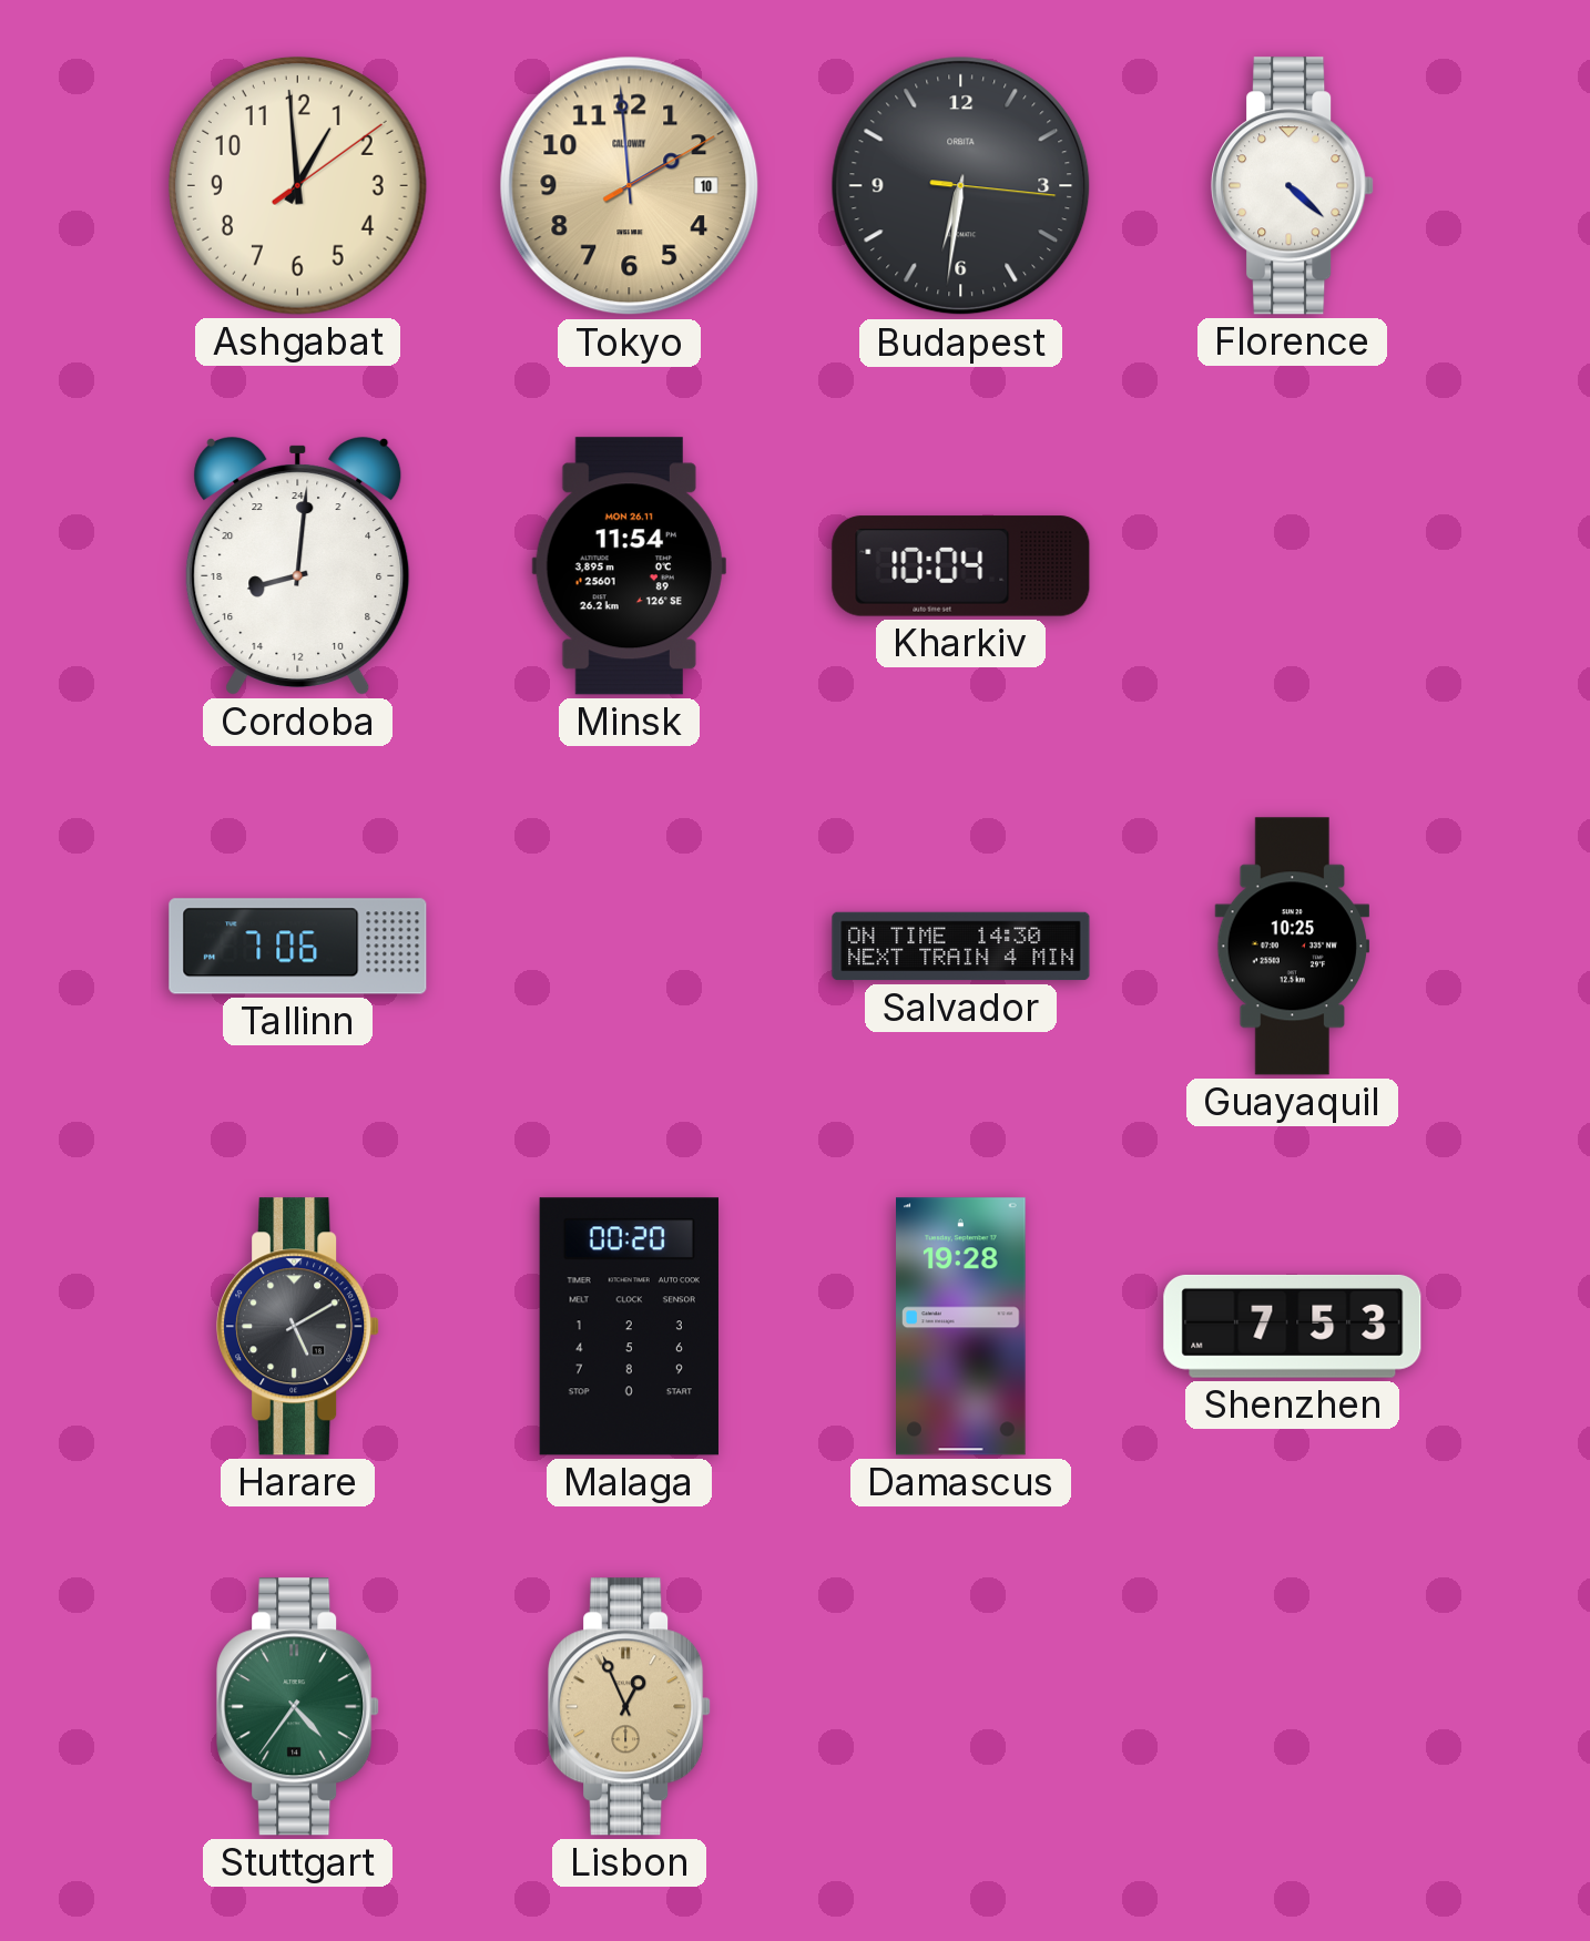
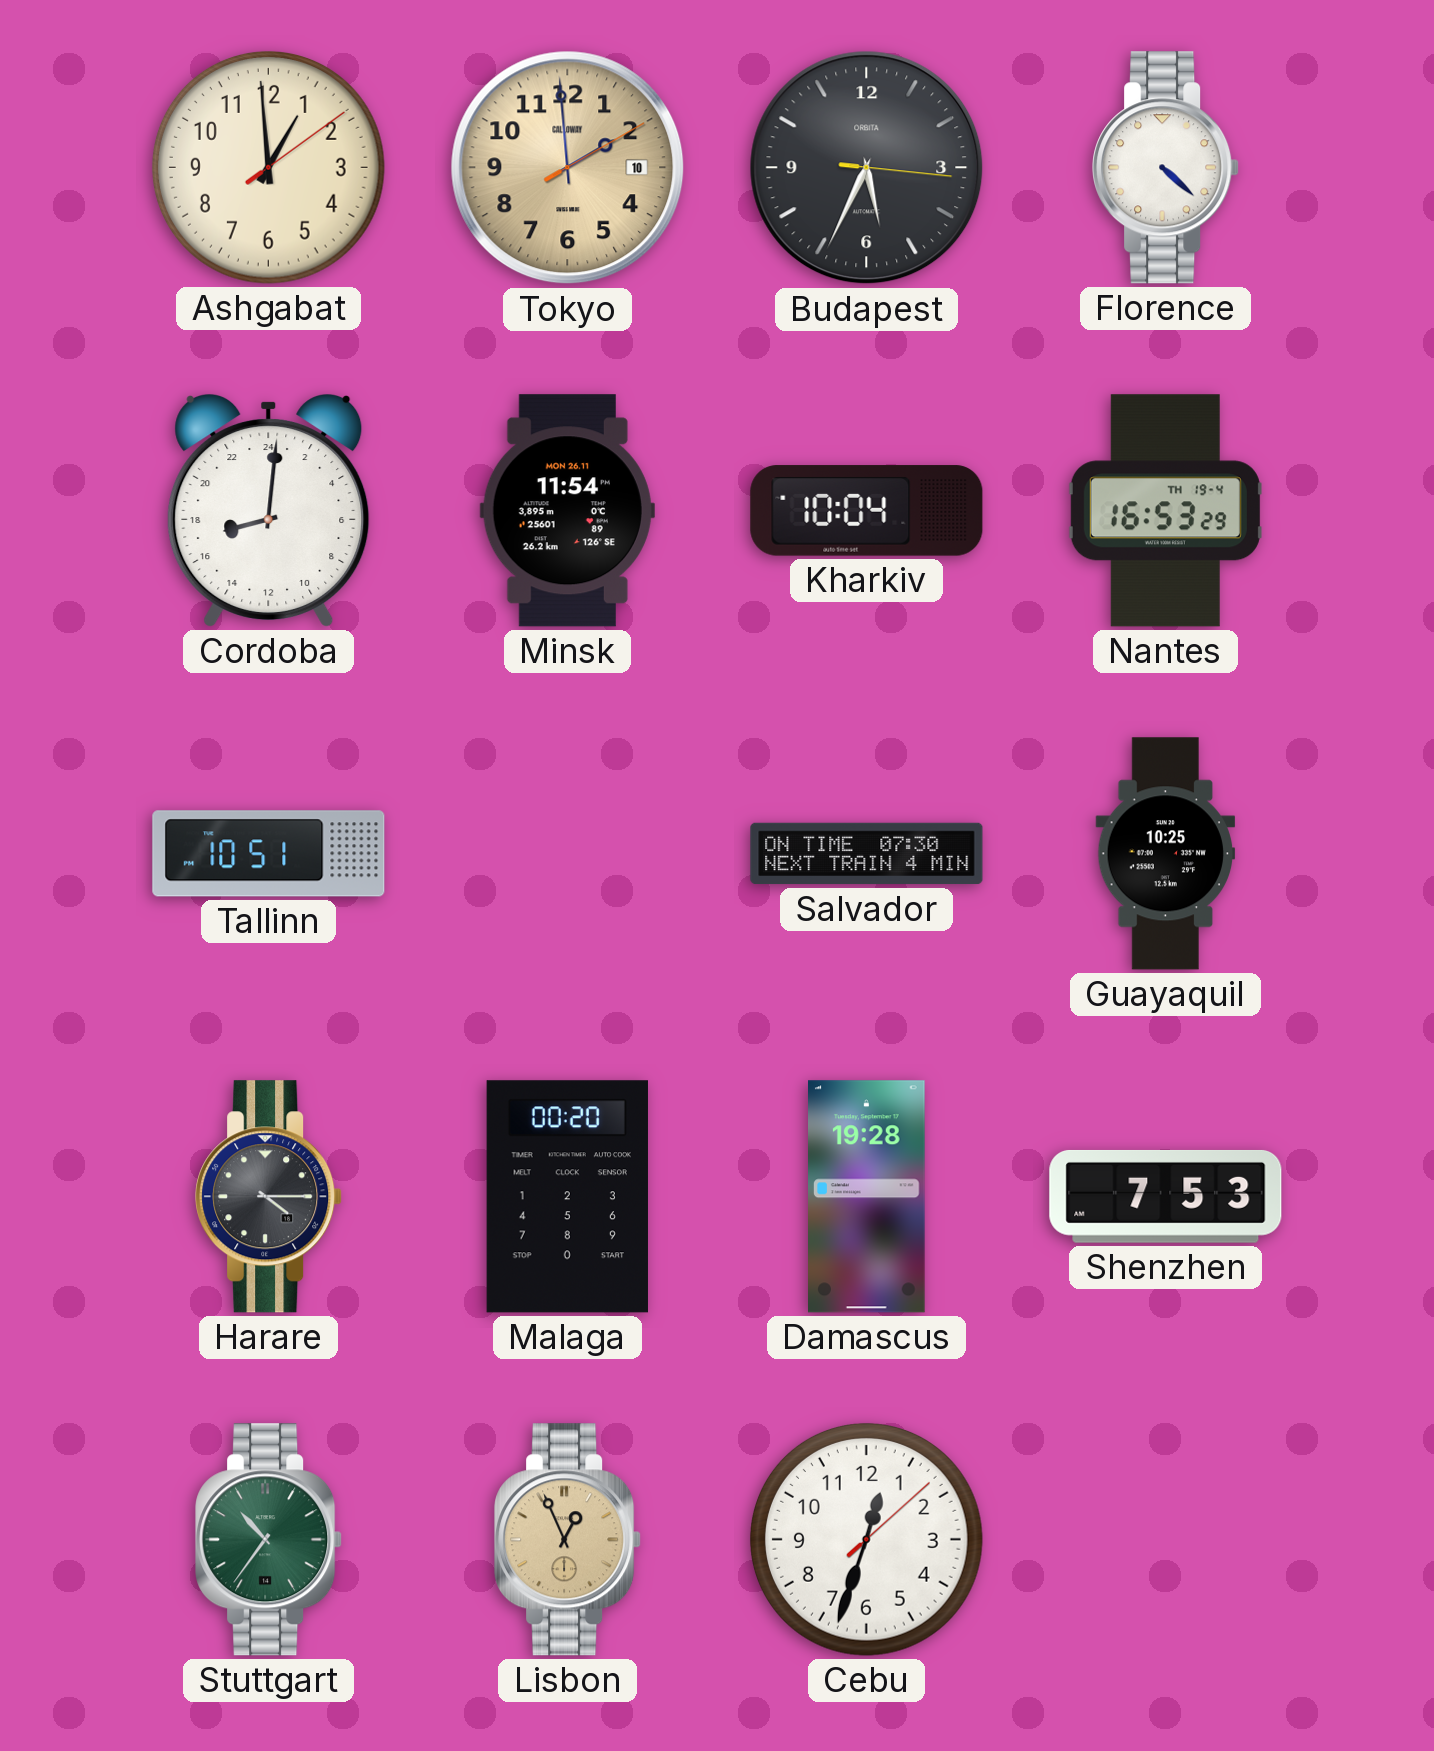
Budapest: 6:31 -> 5:34
Nantes: none -> 16:53
Tallinn: 7:06 -> 10:51
Salvador: 14:30 -> 07:30
Harare: 5:10 -> 4:15
Stuttgart: 4:36 -> 10:36
Cebu: none -> 12:33
